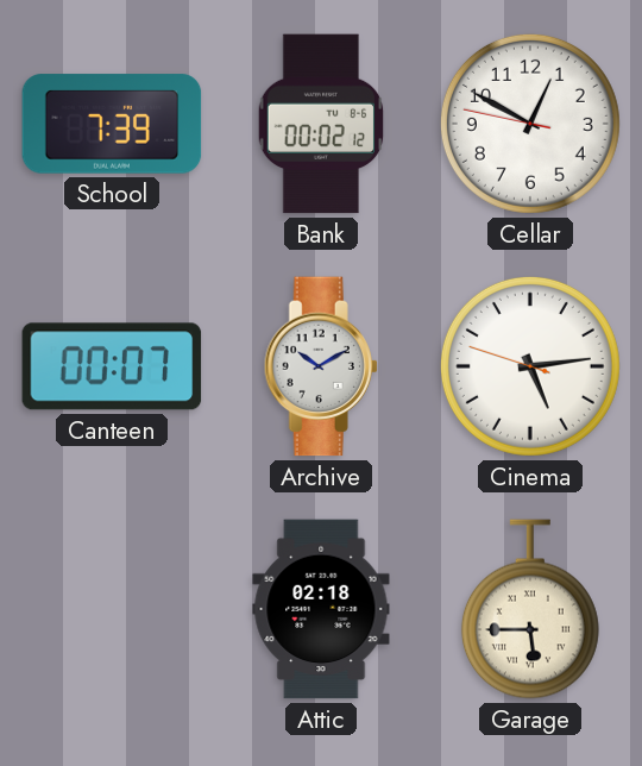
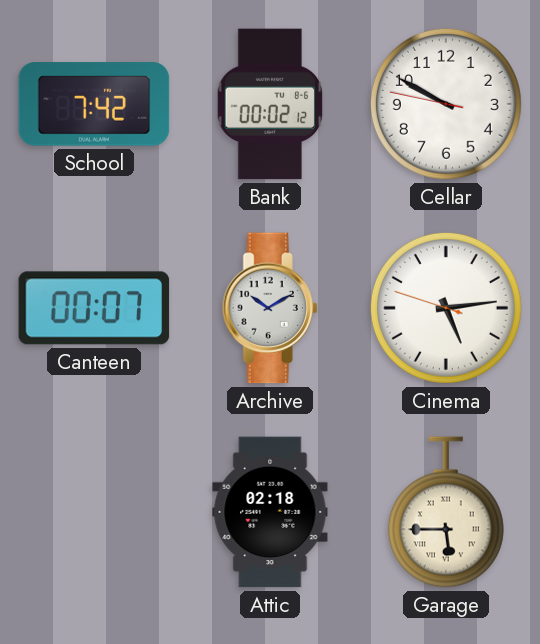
School: 7:39 -> 7:42
Cellar: 12:49 -> 9:49
